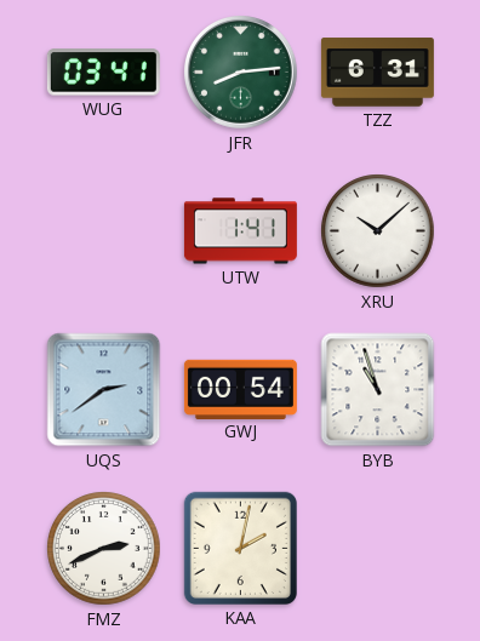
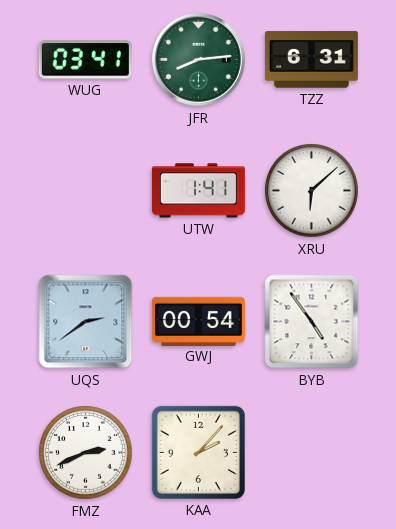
XRU: 10:08 -> 6:08
BYB: 10:57 -> 4:54
KAA: 2:02 -> 2:07
